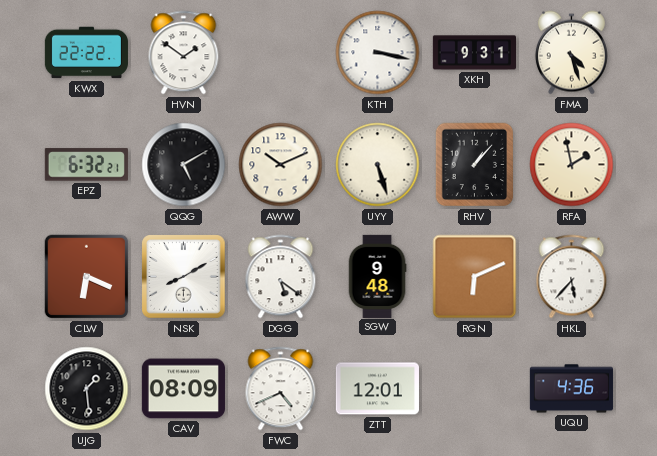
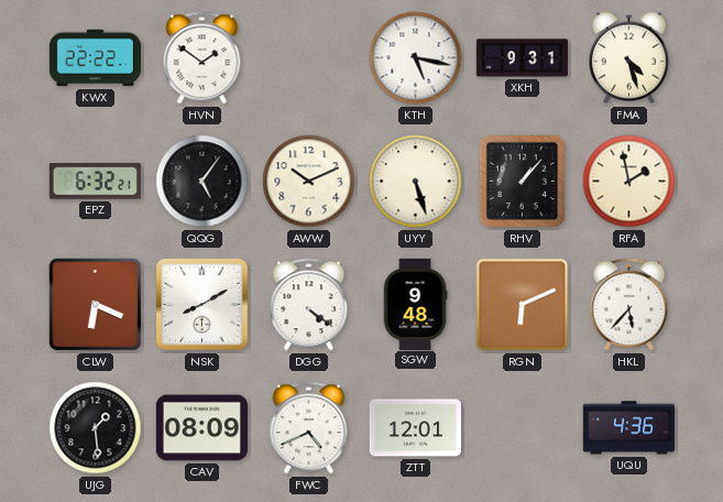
KTH: 3:17 -> 5:17
QQG: 5:10 -> 5:06
DGG: 5:21 -> 4:21
